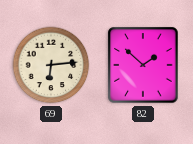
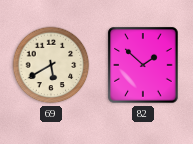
69: 6:14 -> 5:40
